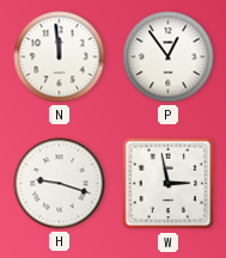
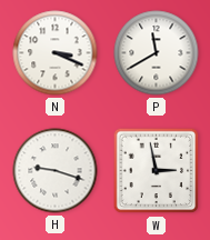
N: 11:59 -> 3:19
P: 12:54 -> 11:40
